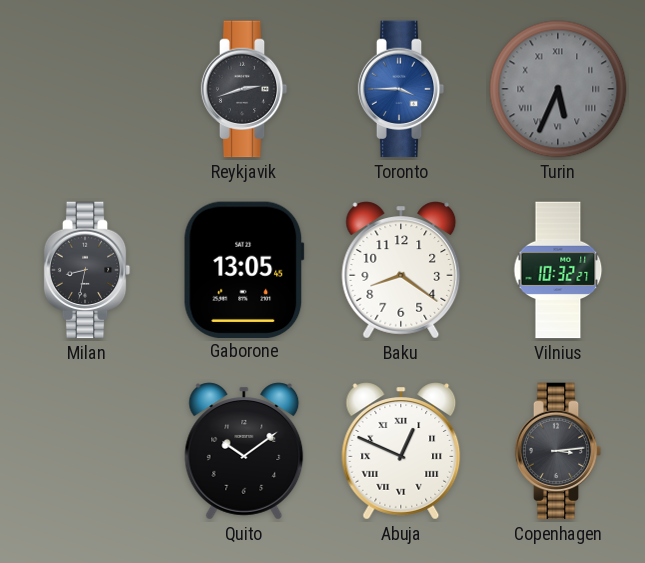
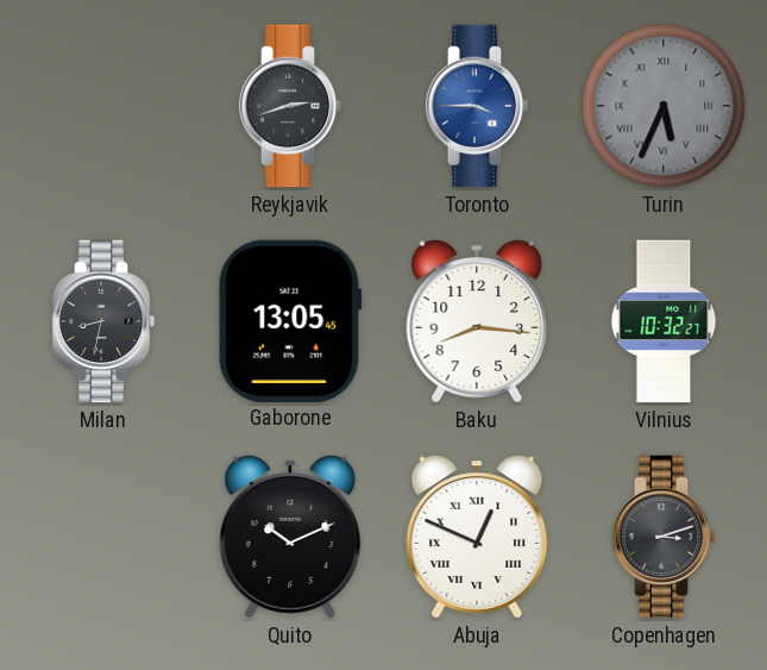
Baku: 8:21 -> 8:16
Quito: 10:09 -> 10:11
Copenhagen: 3:14 -> 3:12
